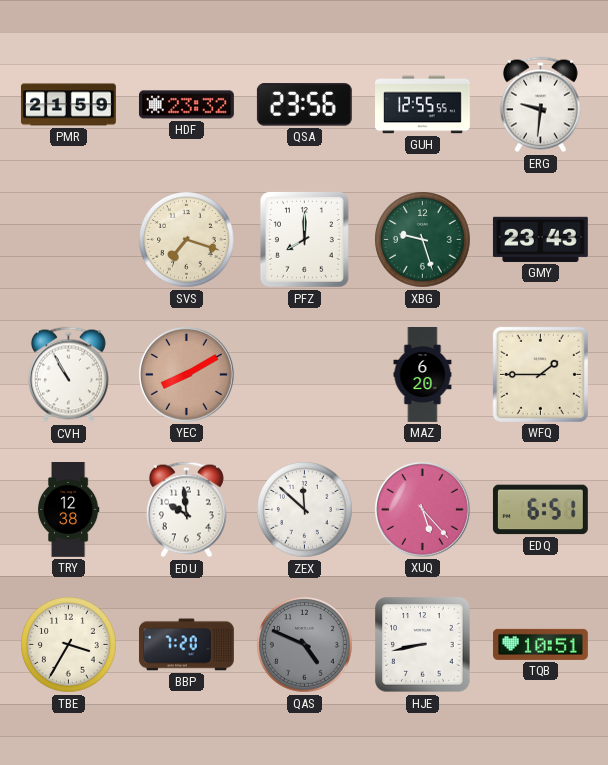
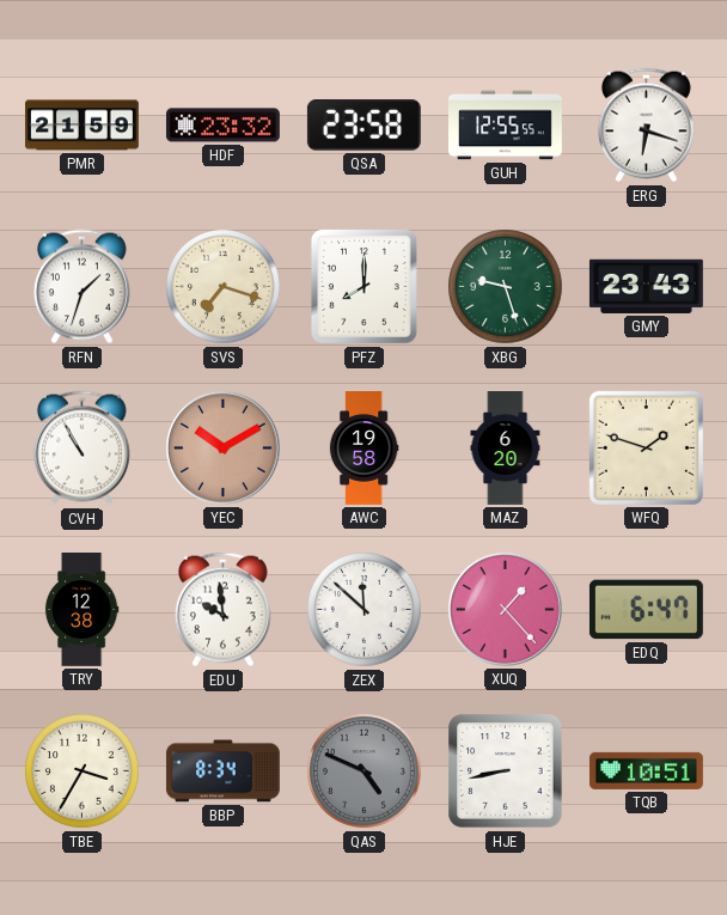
QSA: 23:56 -> 23:58
ERG: 9:31 -> 6:18
RFN: none -> 1:33
YEC: 8:10 -> 10:10
AWC: none -> 19:58
WFQ: 1:45 -> 1:48
XUQ: 5:23 -> 1:23
EDQ: 6:51 -> 6:47
BBP: 7:20 -> 8:34
